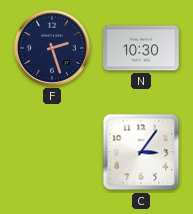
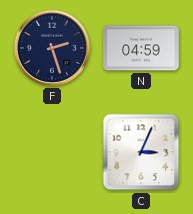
N: 10:30 -> 04:59
C: 3:06 -> 3:04
